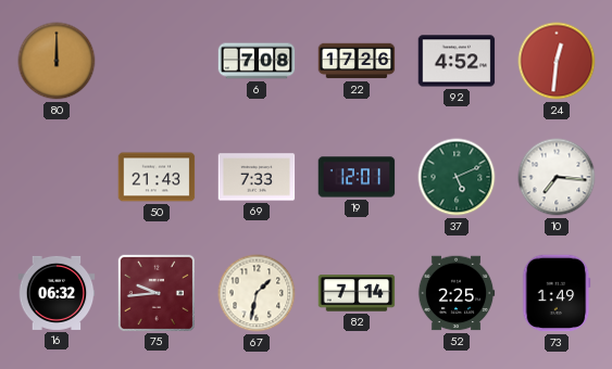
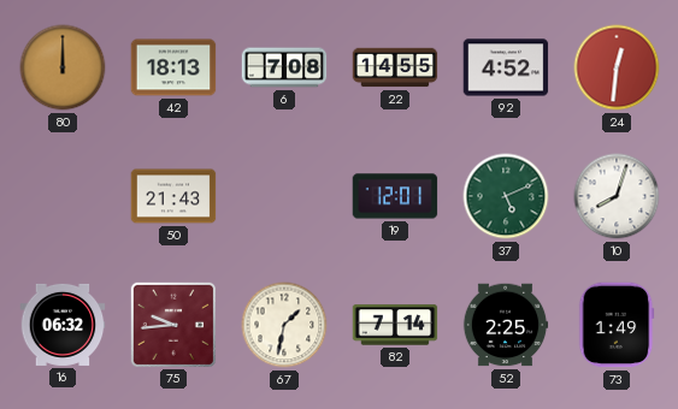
42: none -> 18:13
22: 17:26 -> 14:55
69: 7:33 -> none
10: 7:16 -> 8:03
